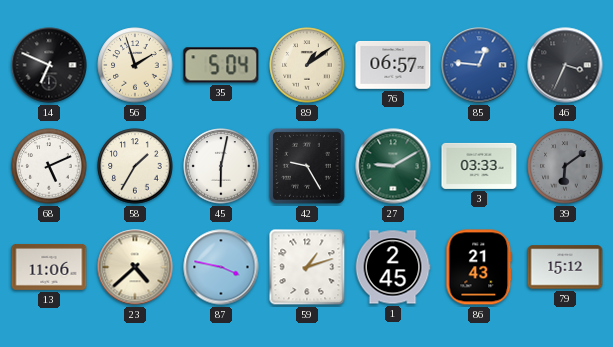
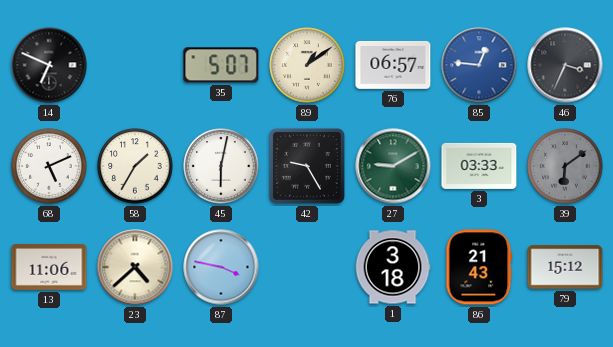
56: 1:57 -> none
35: 5:04 -> 5:07
59: 1:12 -> none
1: 2:45 -> 3:18
